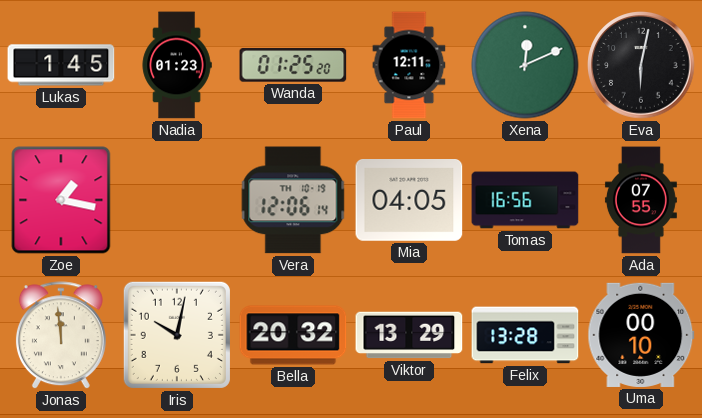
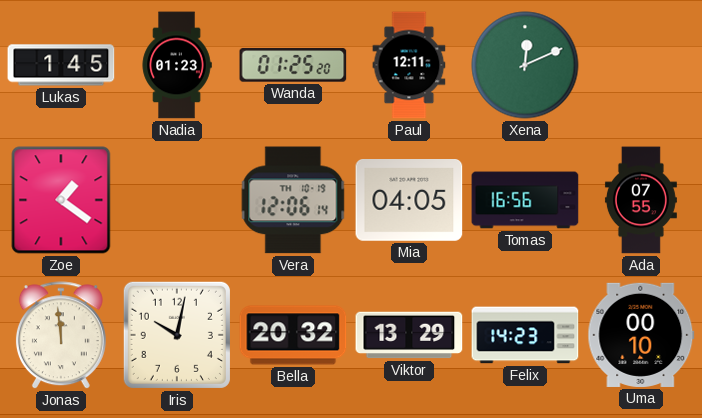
Eva: 6:02 -> none
Zoe: 1:17 -> 1:21
Felix: 13:28 -> 14:23
